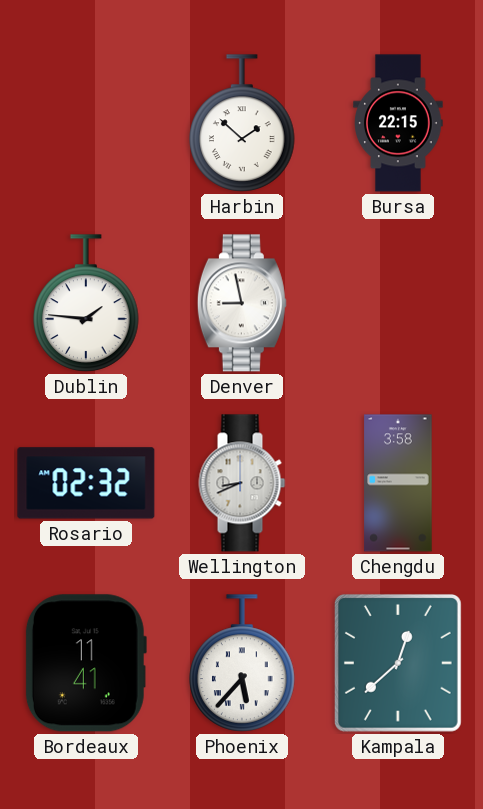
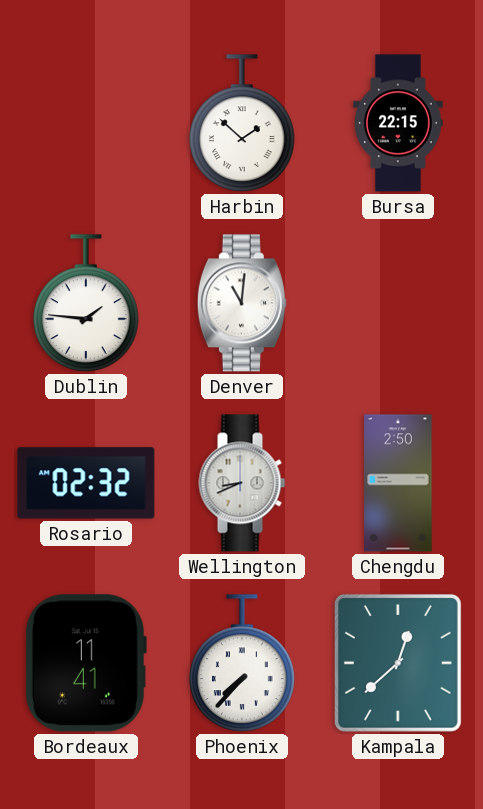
Denver: 8:58 -> 11:01
Chengdu: 3:58 -> 2:50
Phoenix: 5:37 -> 7:37
